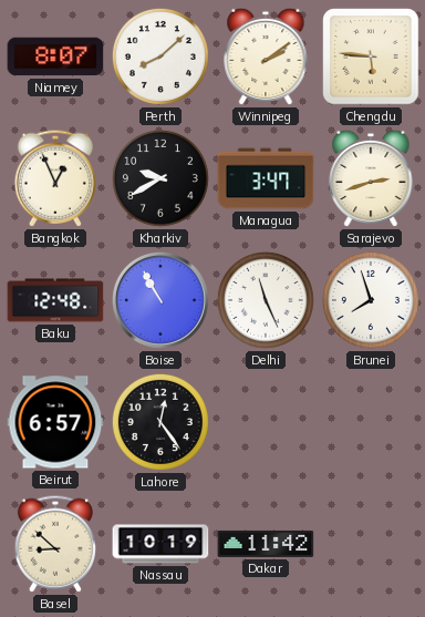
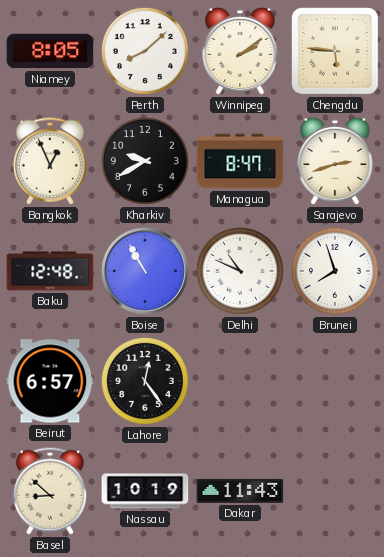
Niamey: 8:07 -> 8:05
Managua: 3:47 -> 8:47
Delhi: 11:26 -> 10:49
Dakar: 11:42 -> 11:43
